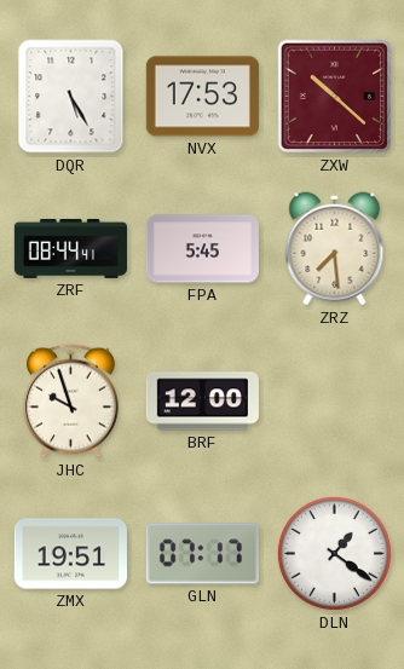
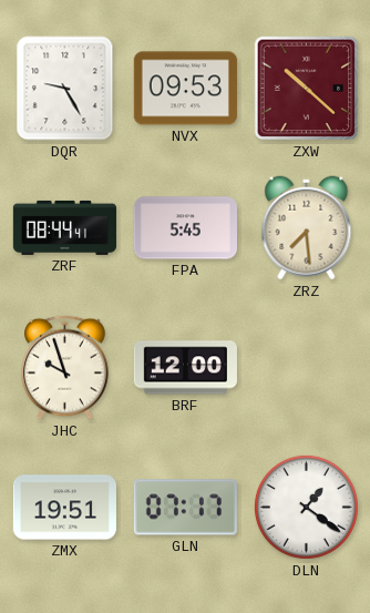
DQR: 5:25 -> 9:25
NVX: 17:53 -> 09:53
